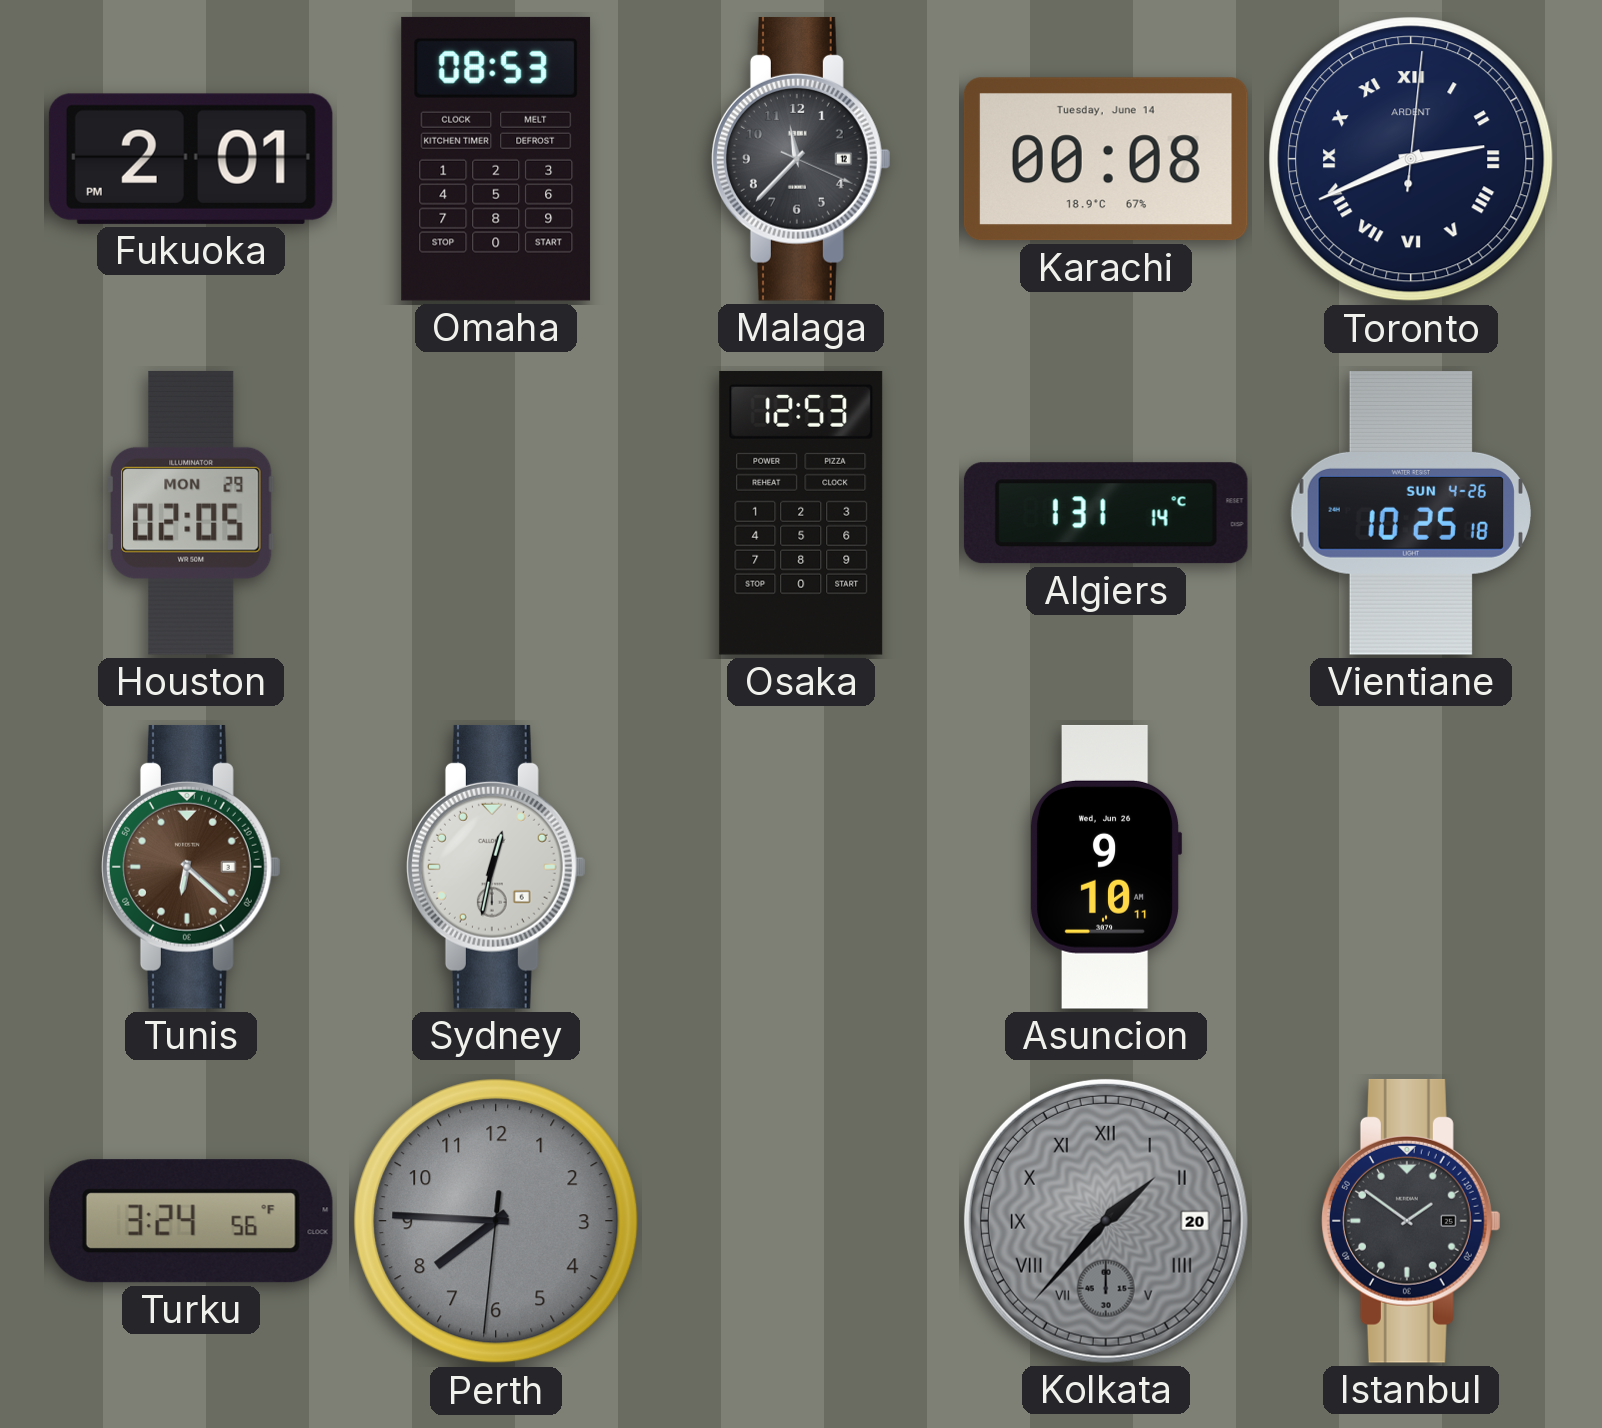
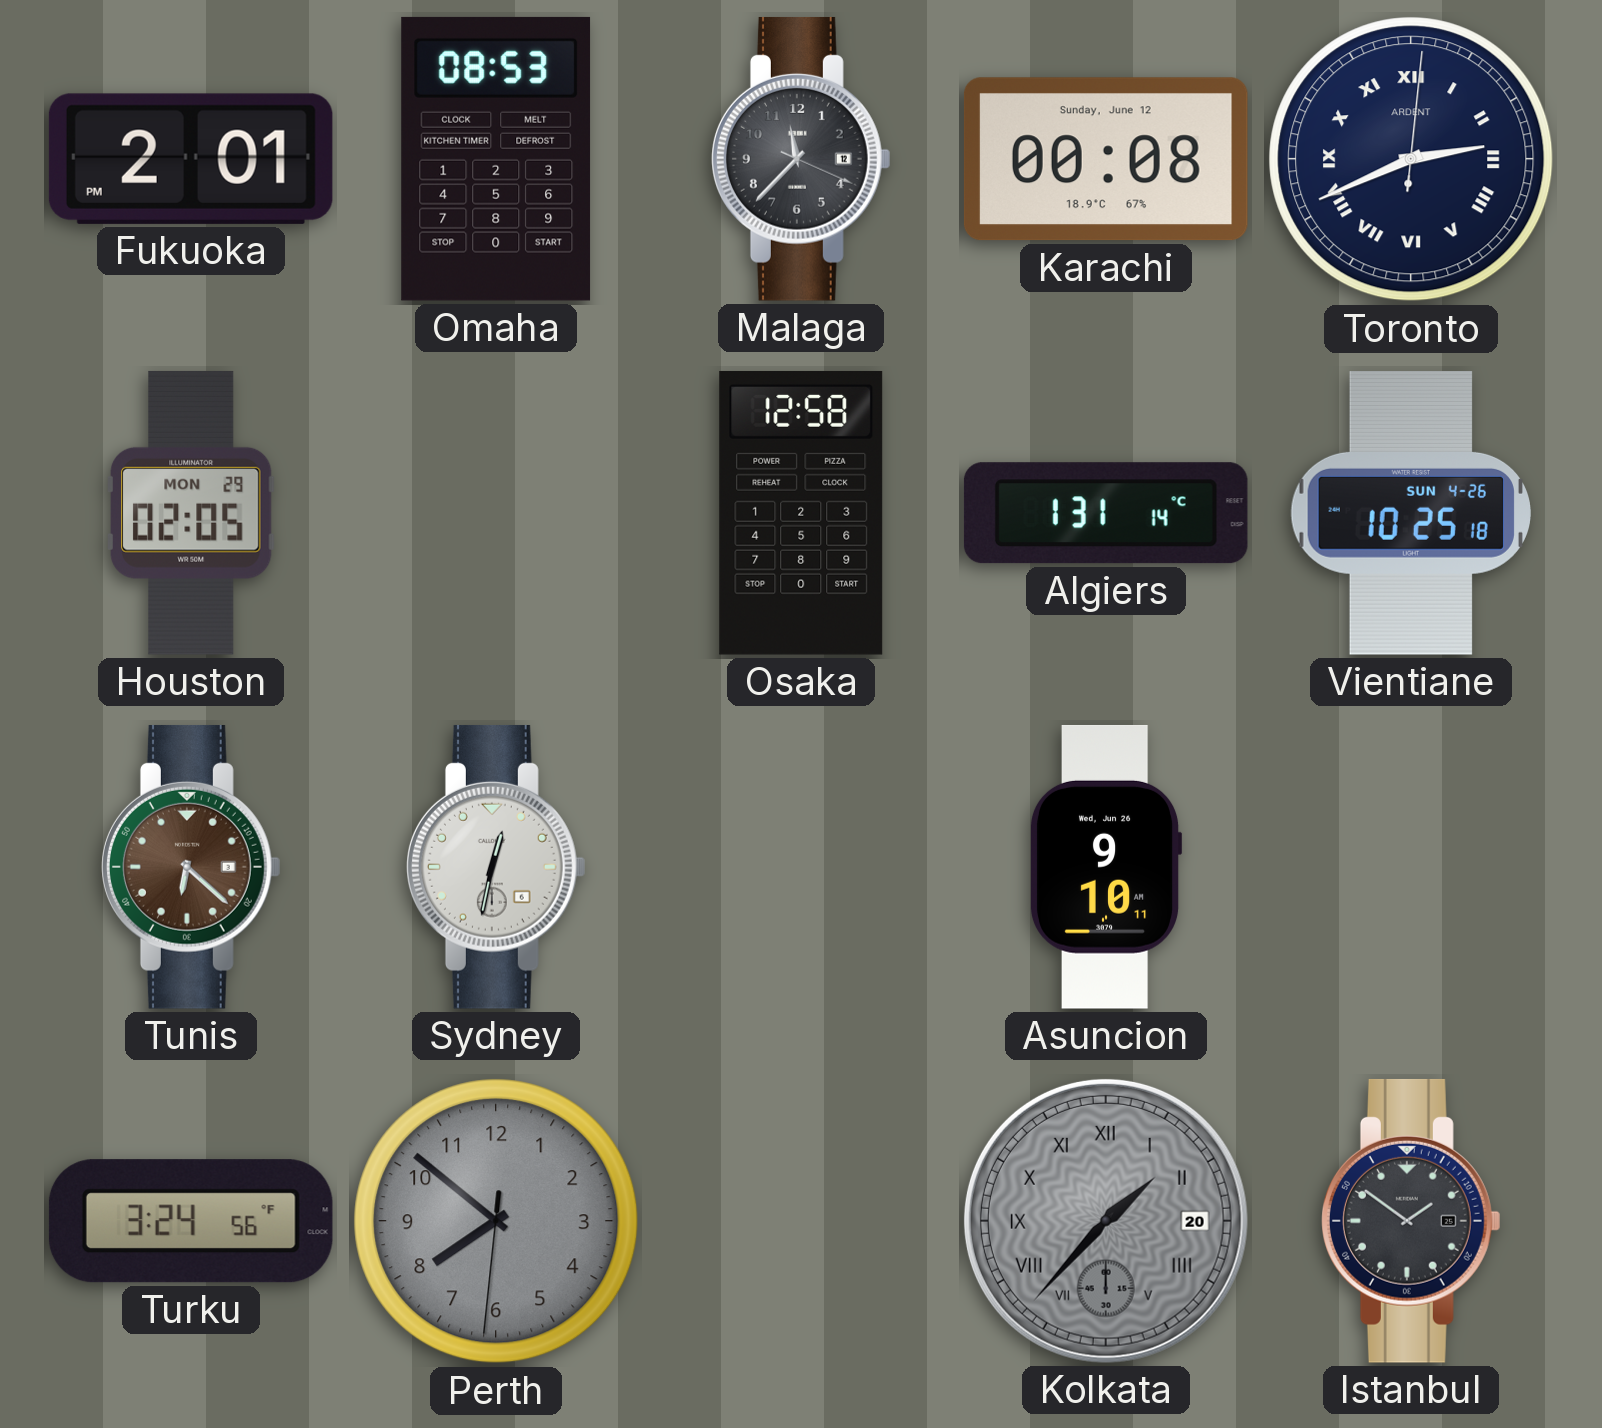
Karachi date: Tuesday, June 14 -> Sunday, June 12
Osaka: 12:53 -> 12:58
Perth: 7:45 -> 7:51
